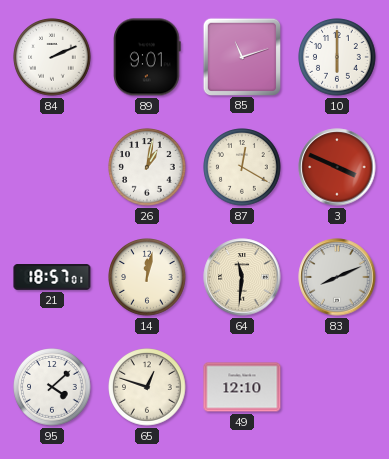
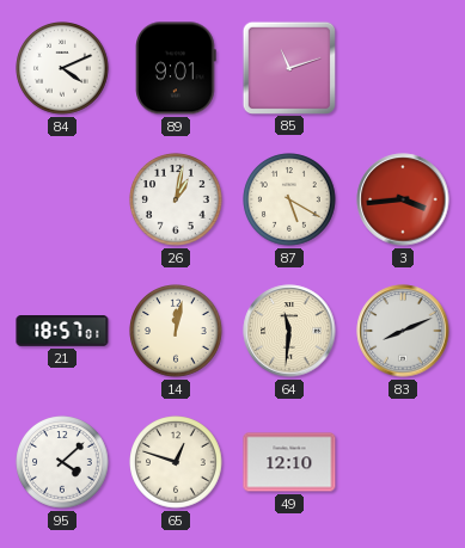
84: 2:11 -> 4:11
10: 6:00 -> none
87: 12:20 -> 5:20
3: 3:49 -> 3:44
